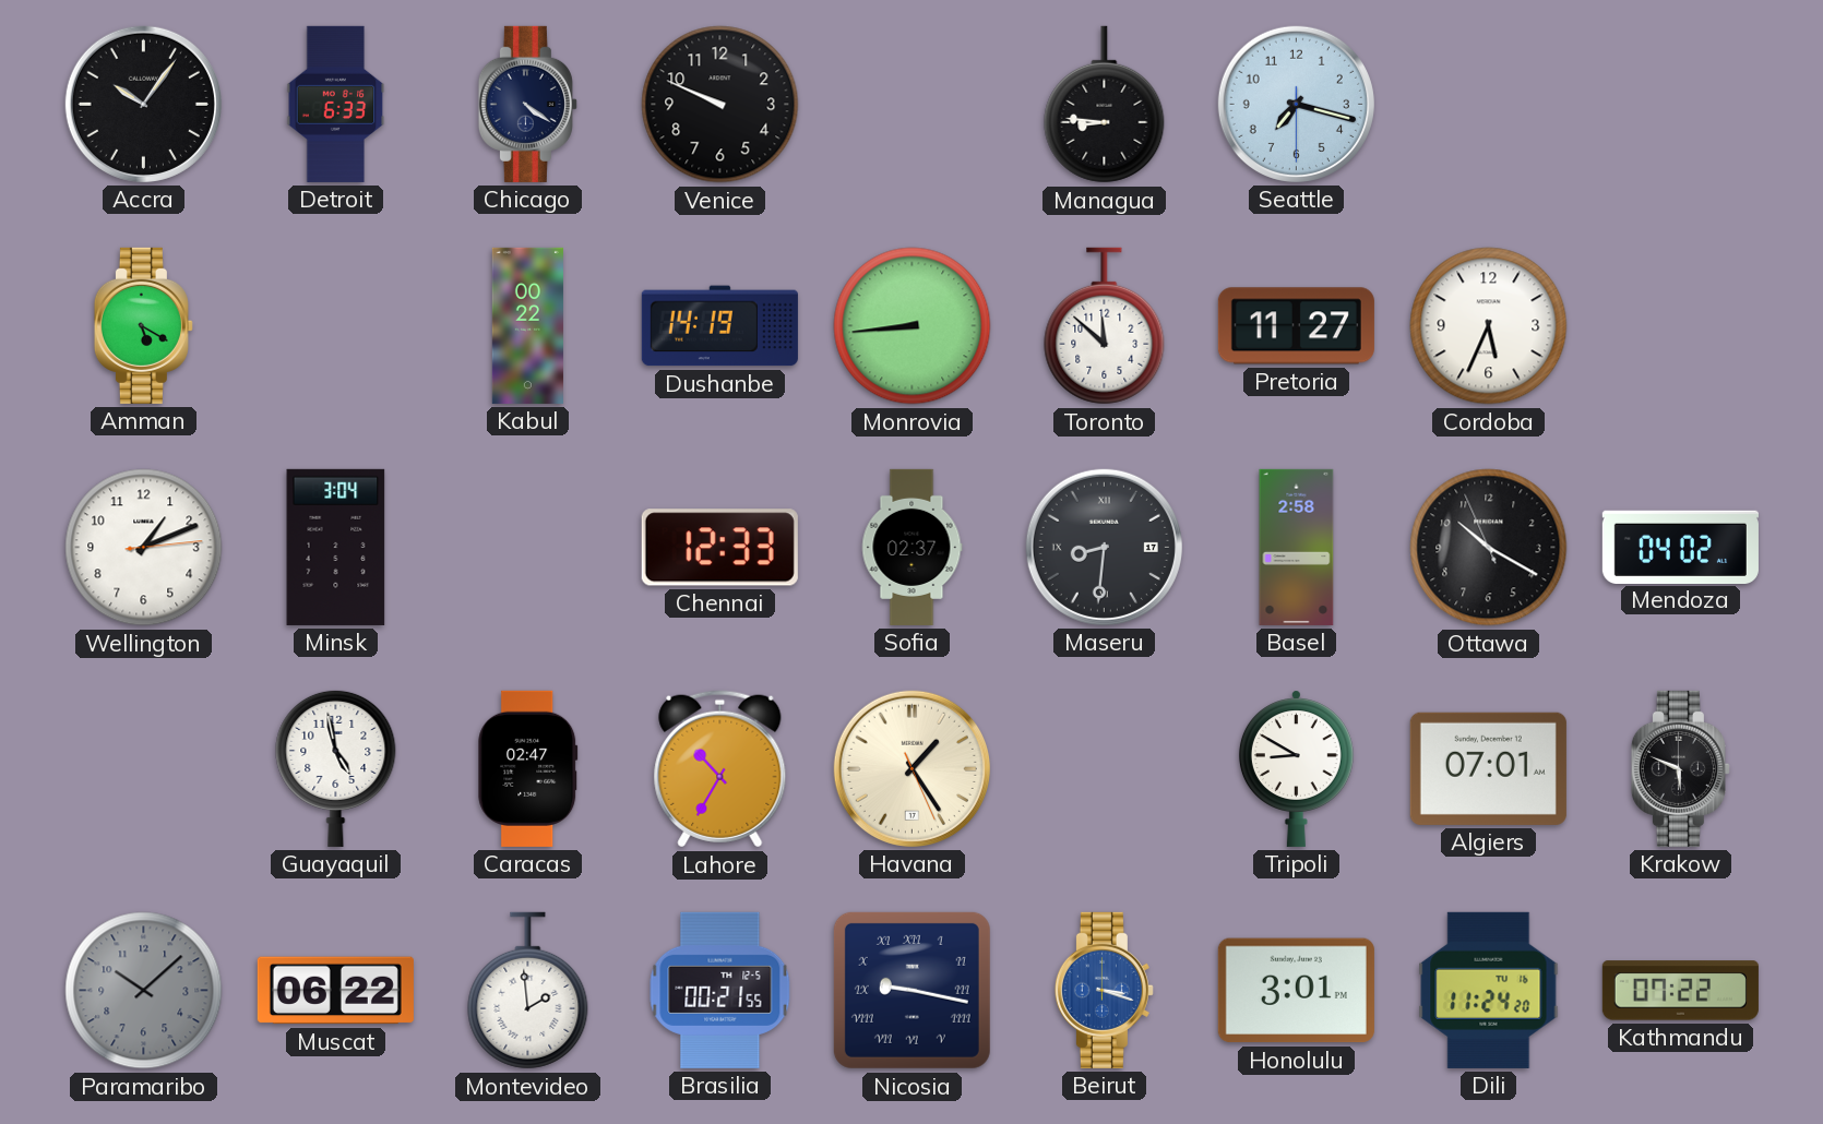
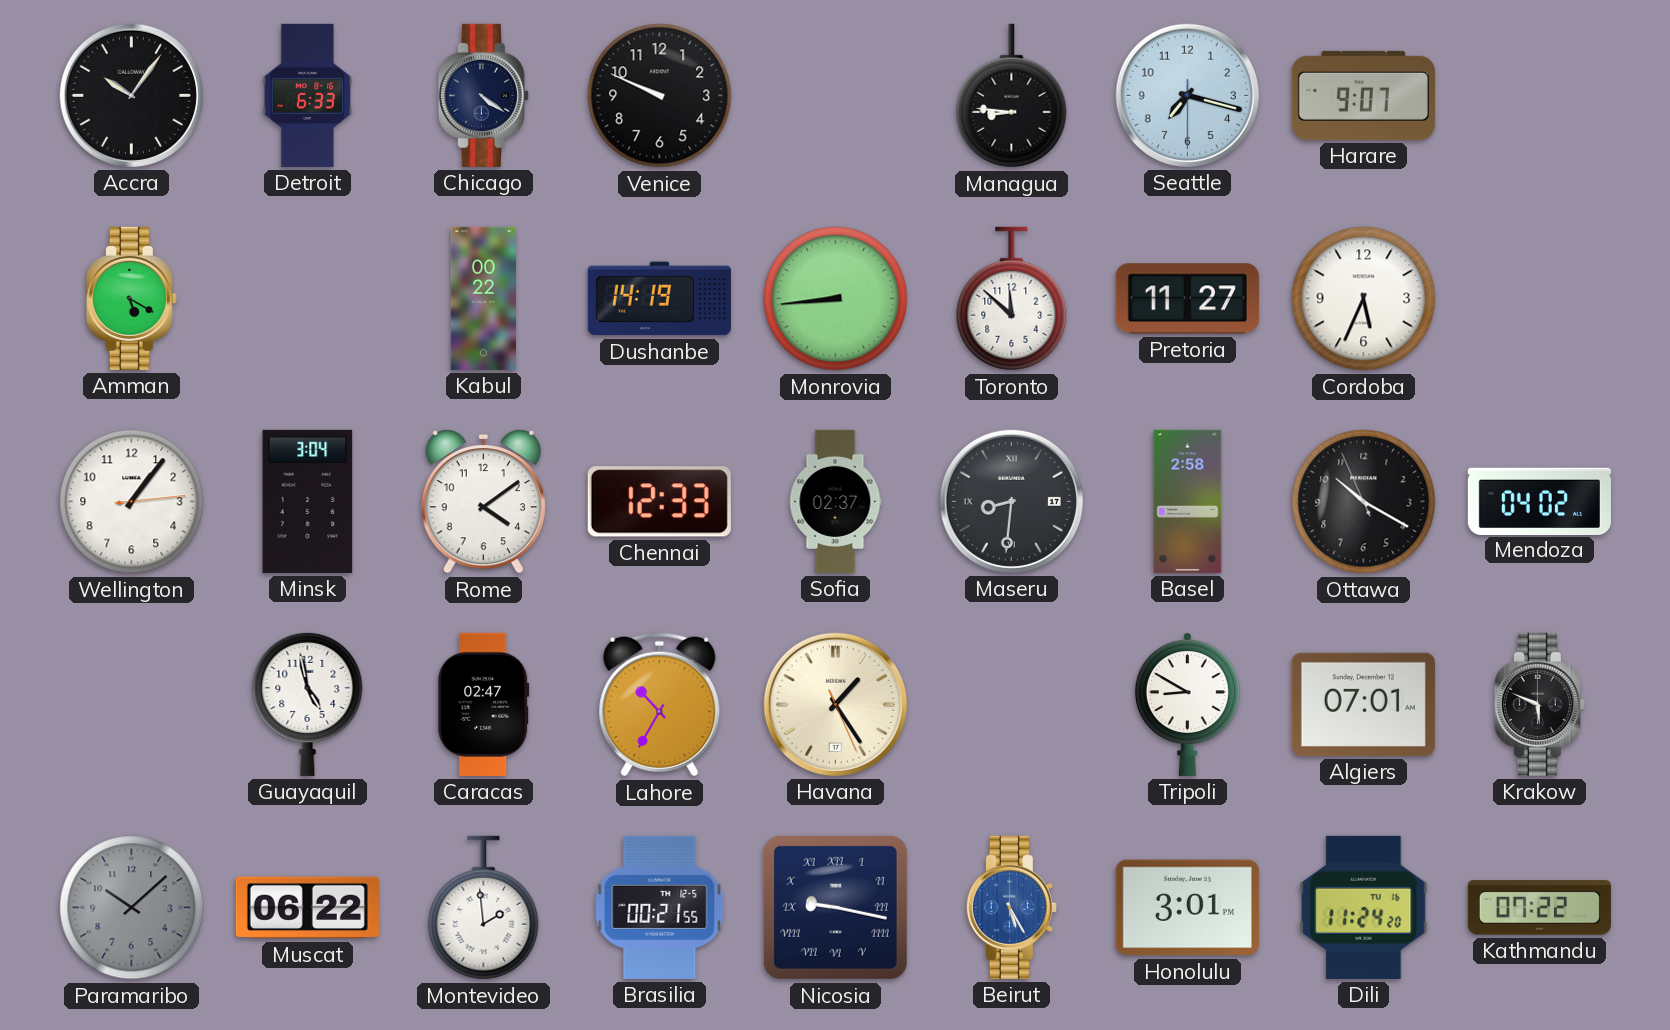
Harare: none -> 9:07
Wellington: 1:11 -> 1:06
Rome: none -> 4:09
Beirut: 3:18 -> 5:25
